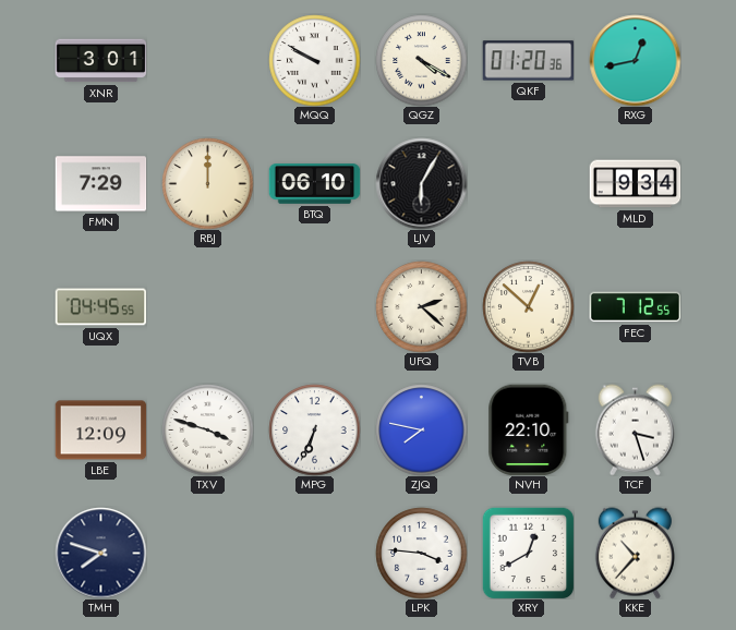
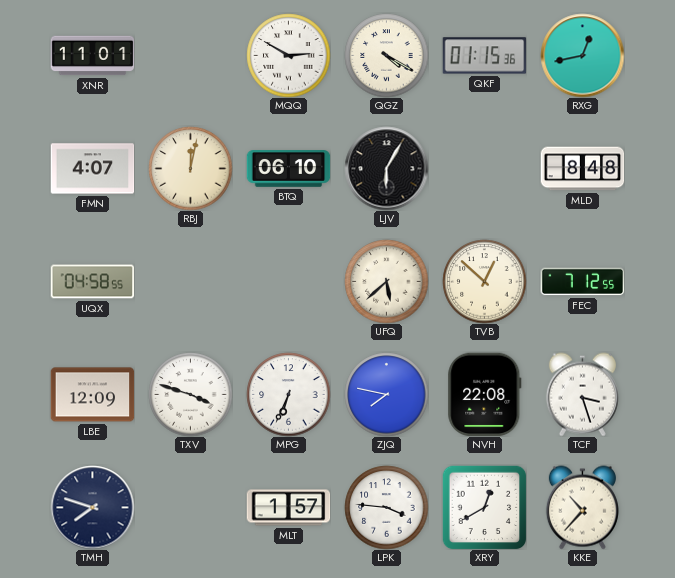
XNR: 3:01 -> 11:01
MQQ: 9:50 -> 2:50
QKF: 01:20 -> 01:15
FMN: 7:29 -> 4:07
RBJ: 12:00 -> 12:02
MLD: 9:34 -> 8:48
UQX: 04:45 -> 04:58
UFQ: 2:22 -> 5:38
NVH: 22:10 -> 22:08
MLT: none -> 1:57
